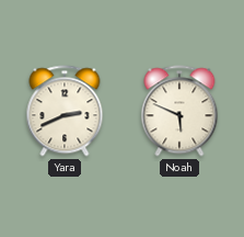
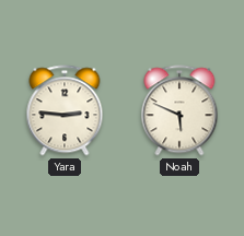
Yara: 2:41 -> 2:46
